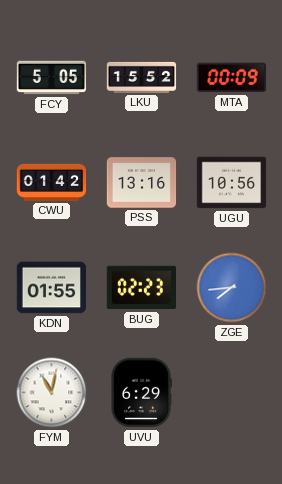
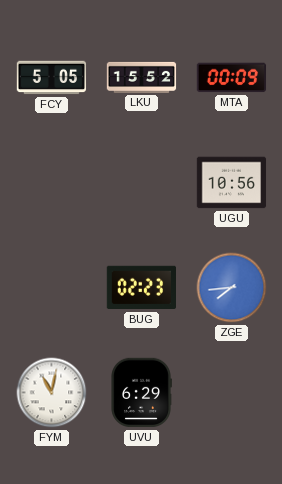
CWU: 01:42 -> none
PSS: 13:16 -> none
KDN: 01:55 -> none
